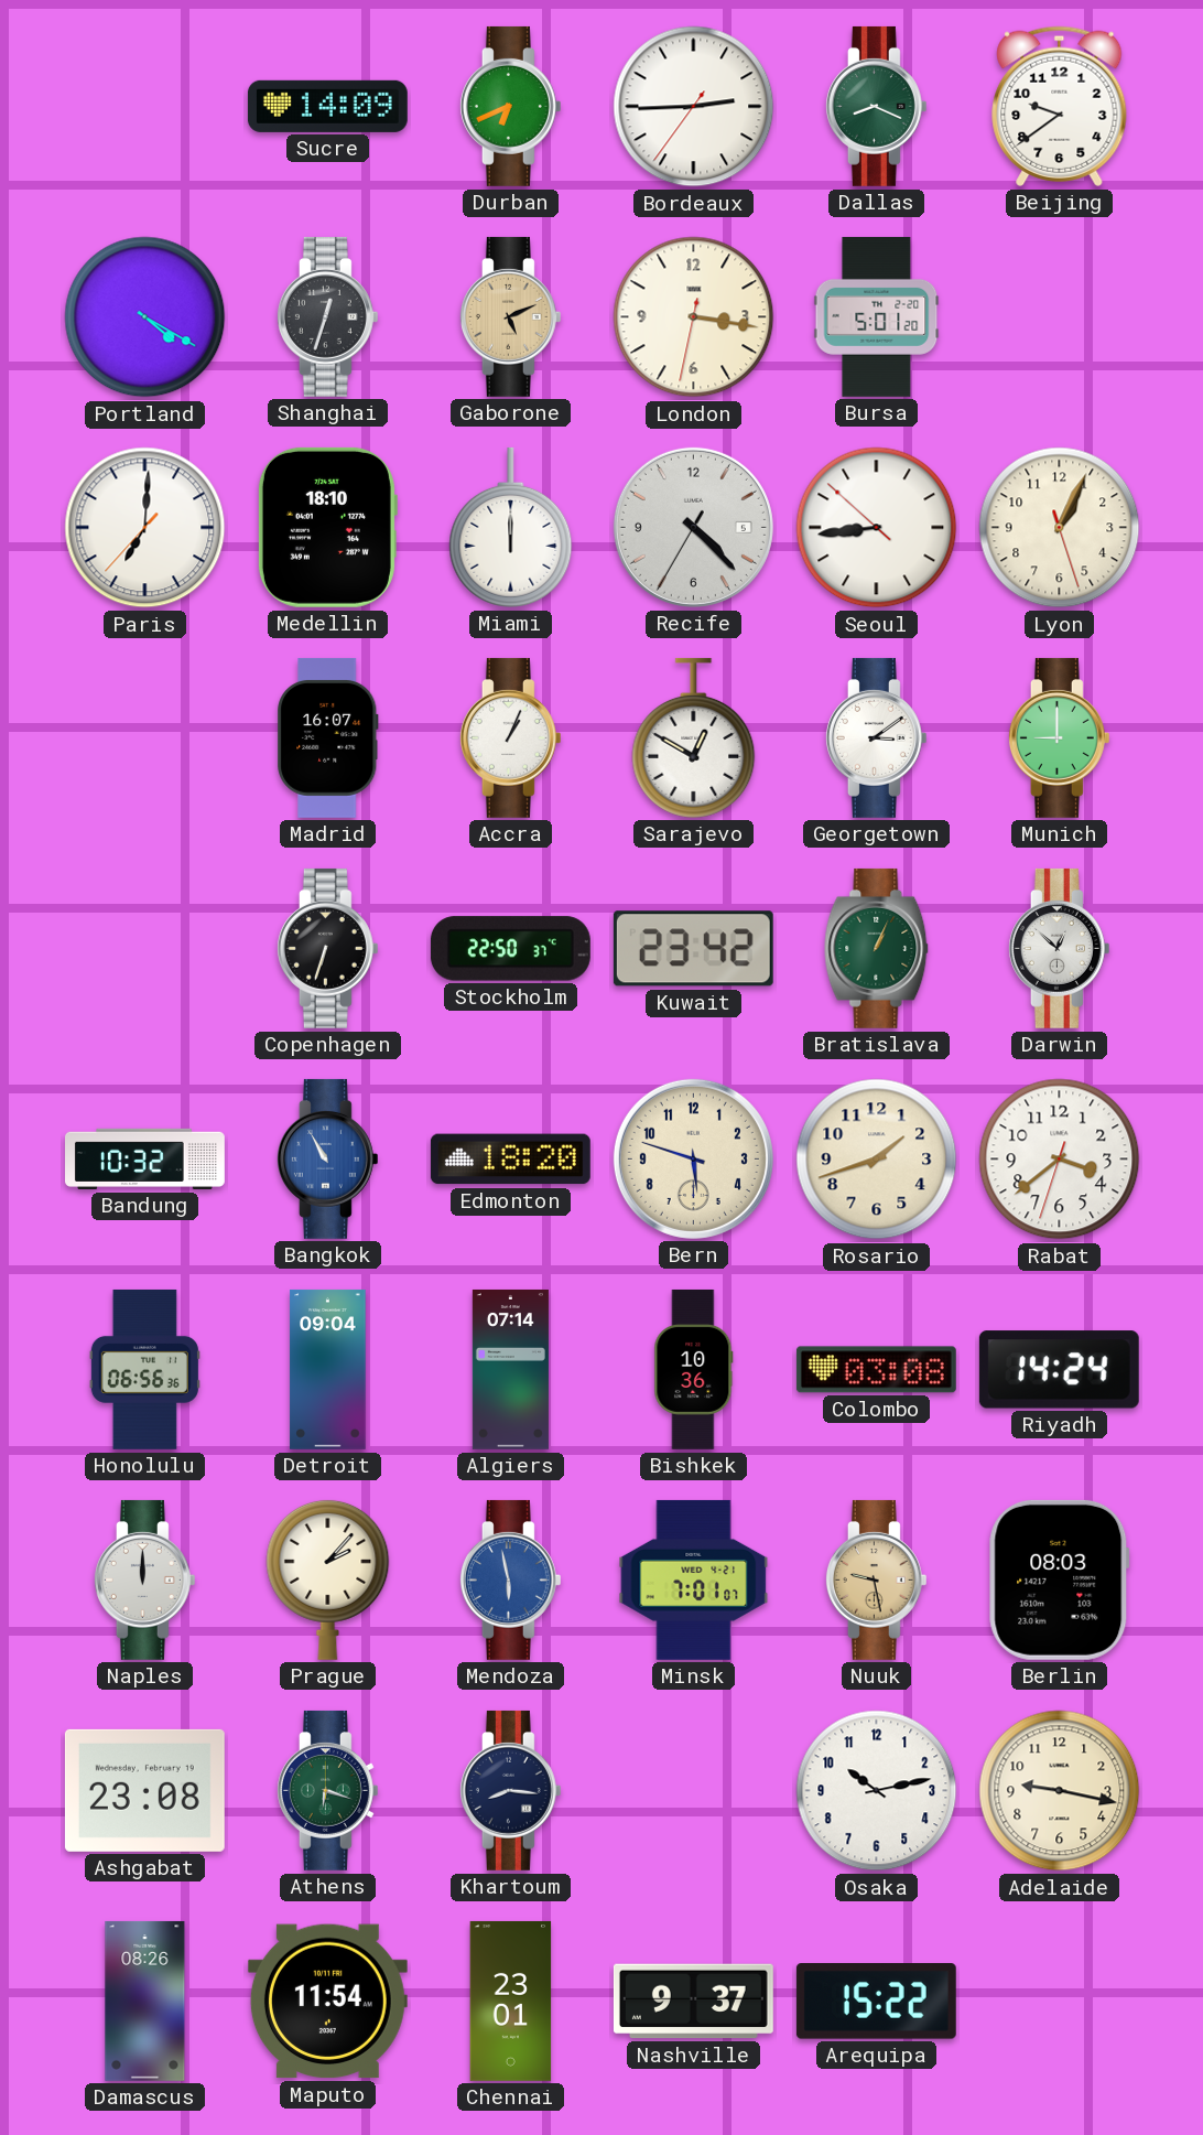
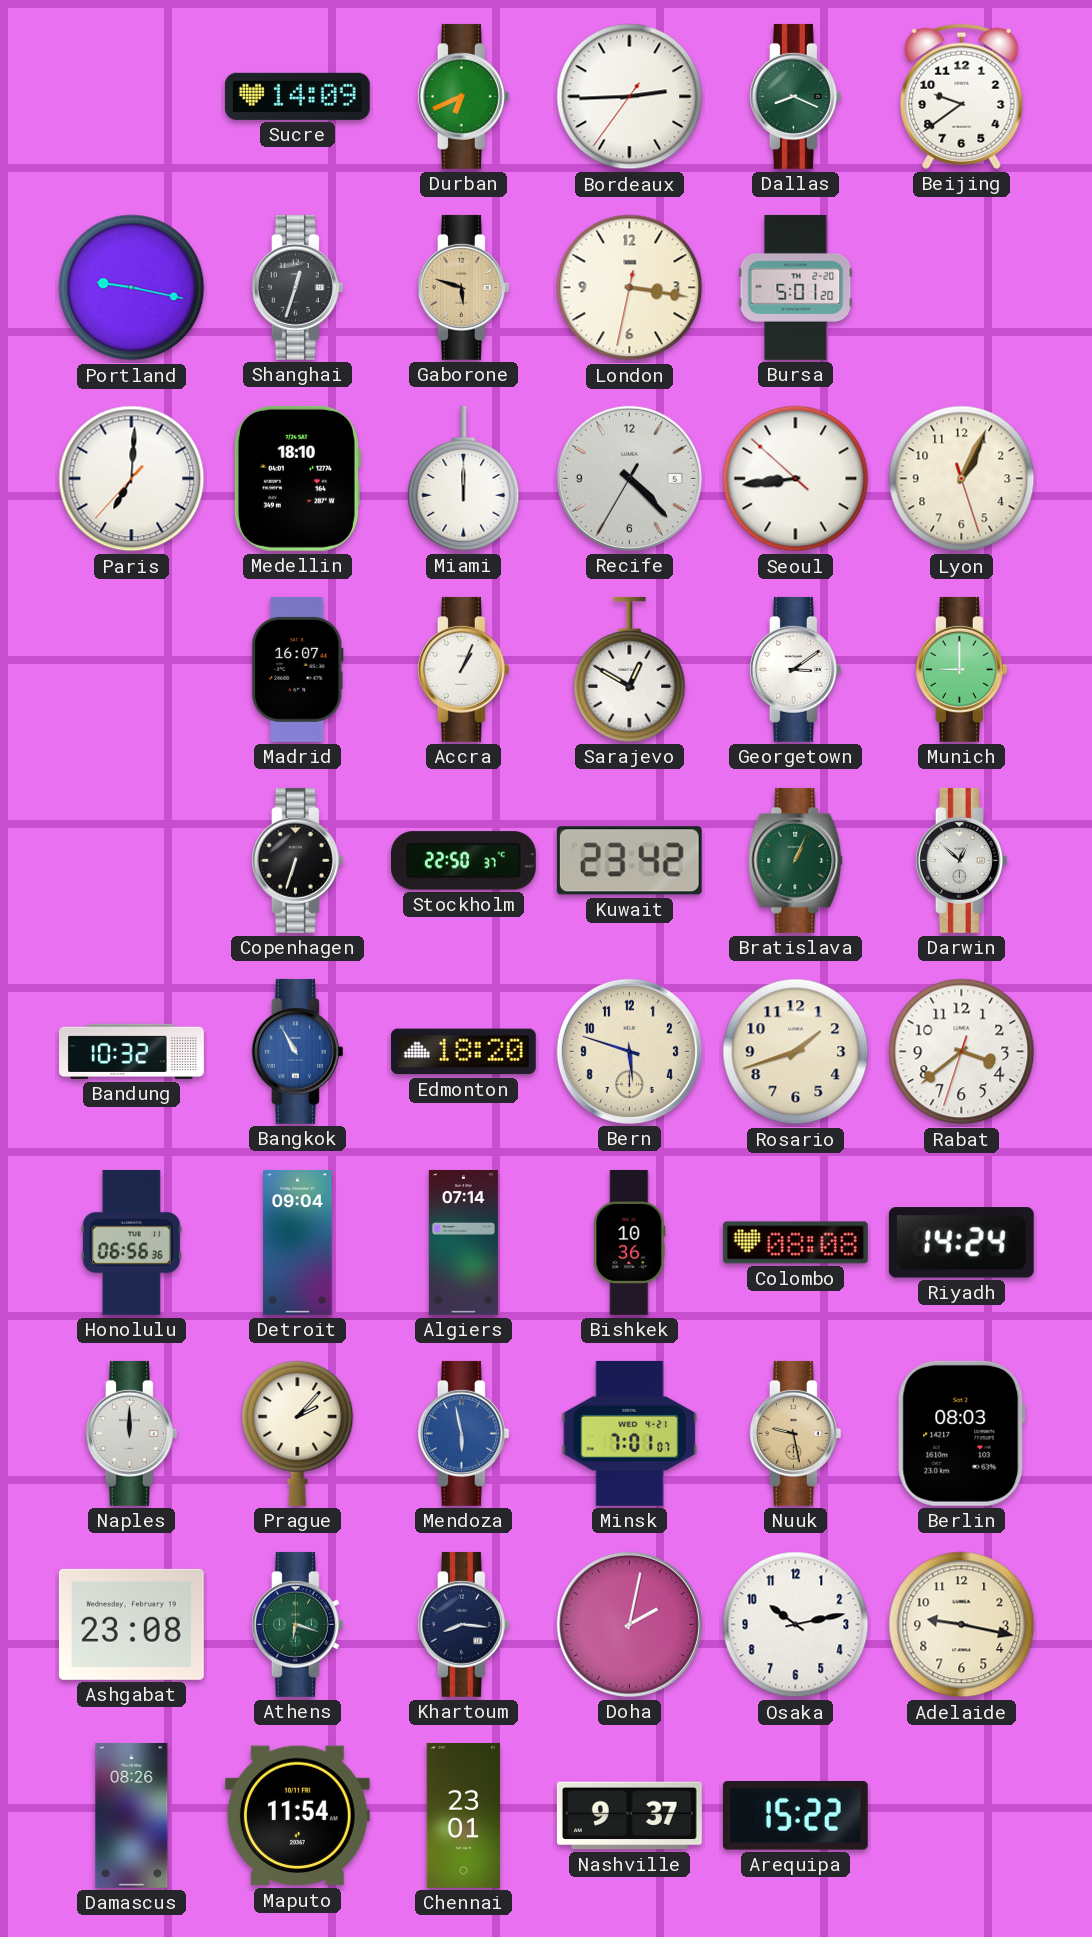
Portland: 4:20 -> 9:17
Gaborone: 5:11 -> 5:48
Colombo: 03:08 -> 08:08
Doha: none -> 2:02
